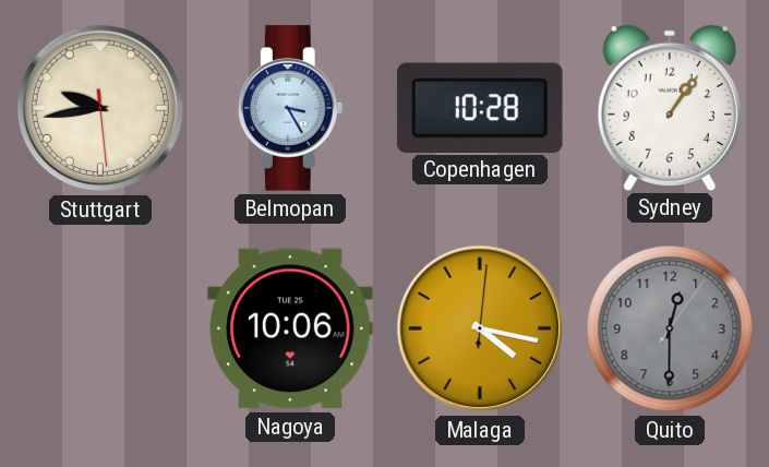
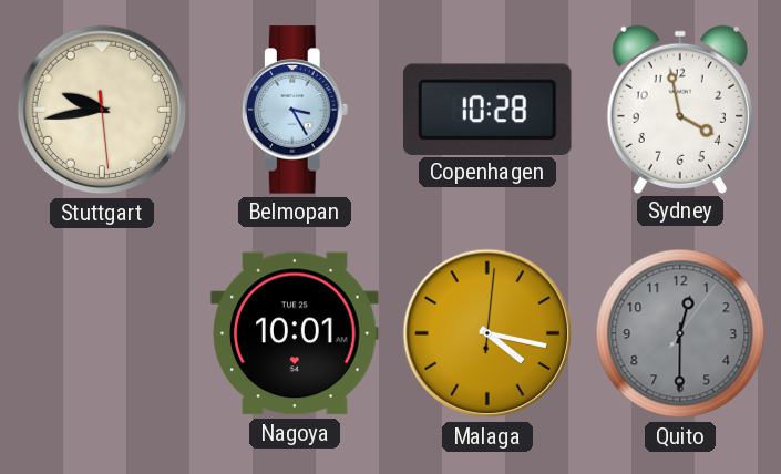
Sydney: 1:06 -> 3:58
Nagoya: 10:06 -> 10:01
